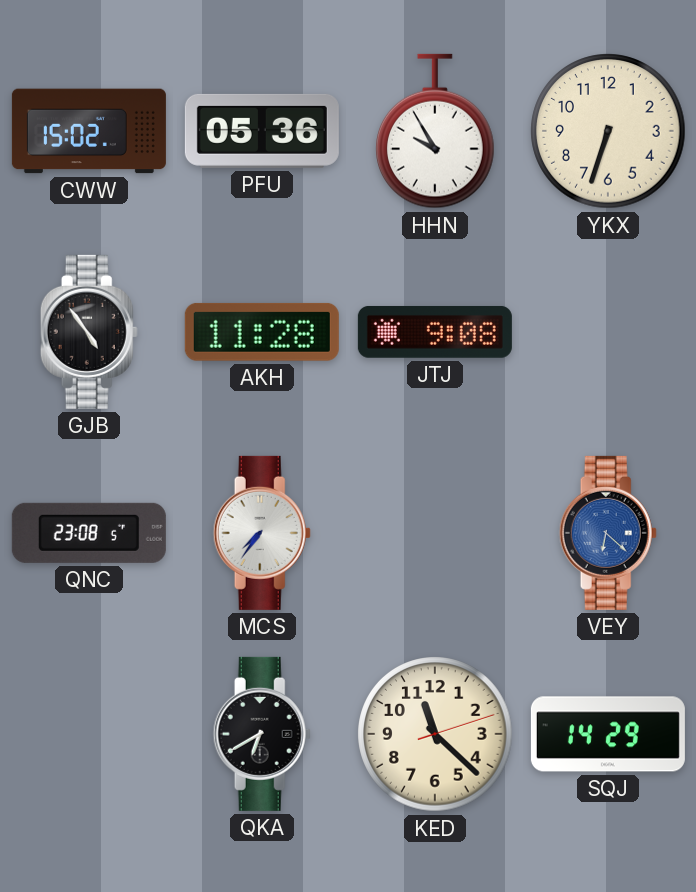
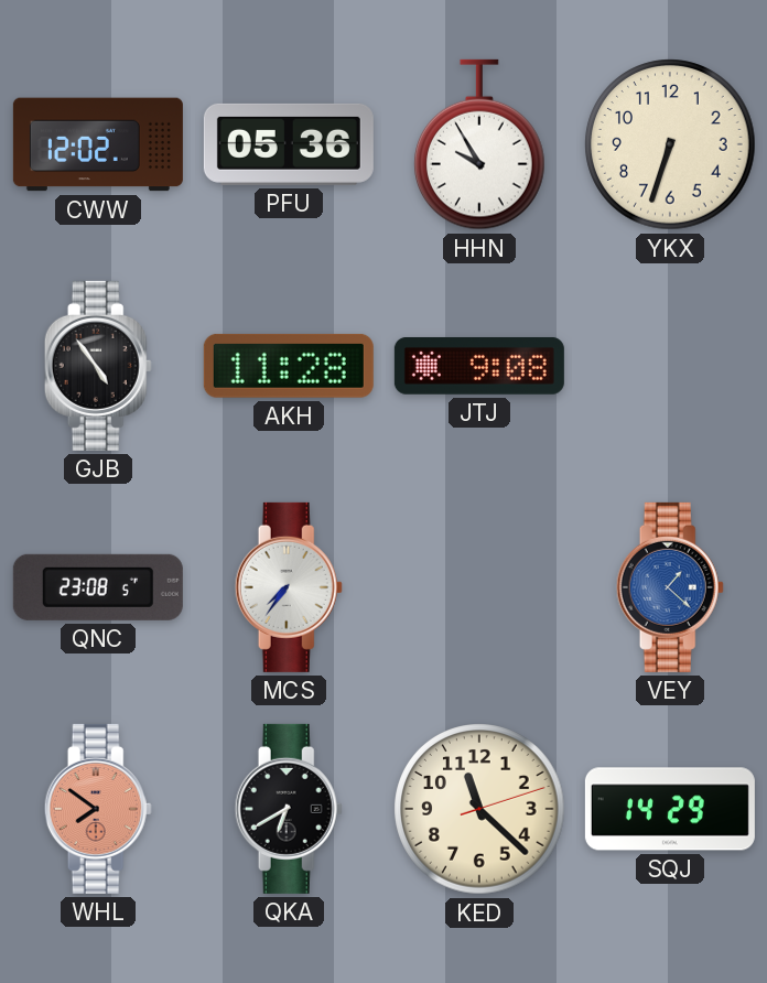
CWW: 15:02 -> 12:02
VEY: 6:22 -> 1:22
WHL: none -> 7:51
